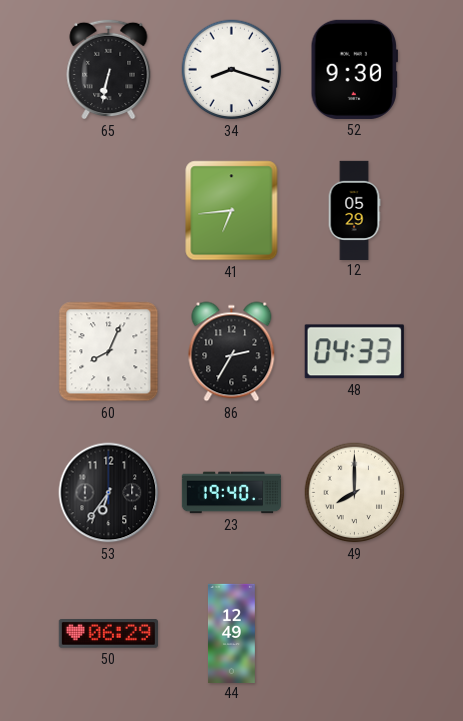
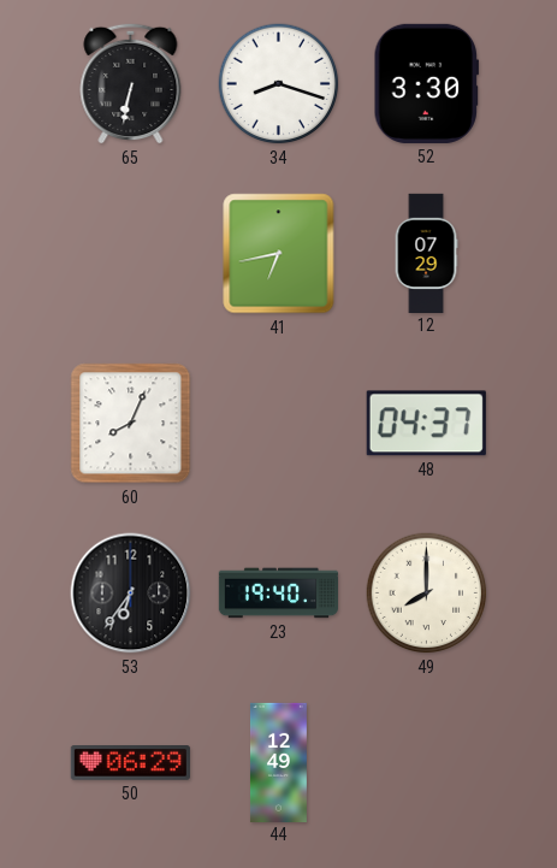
52: 9:30 -> 3:30
41: 6:44 -> 6:43
12: 05:29 -> 07:29
86: 2:35 -> none
48: 04:33 -> 04:37
